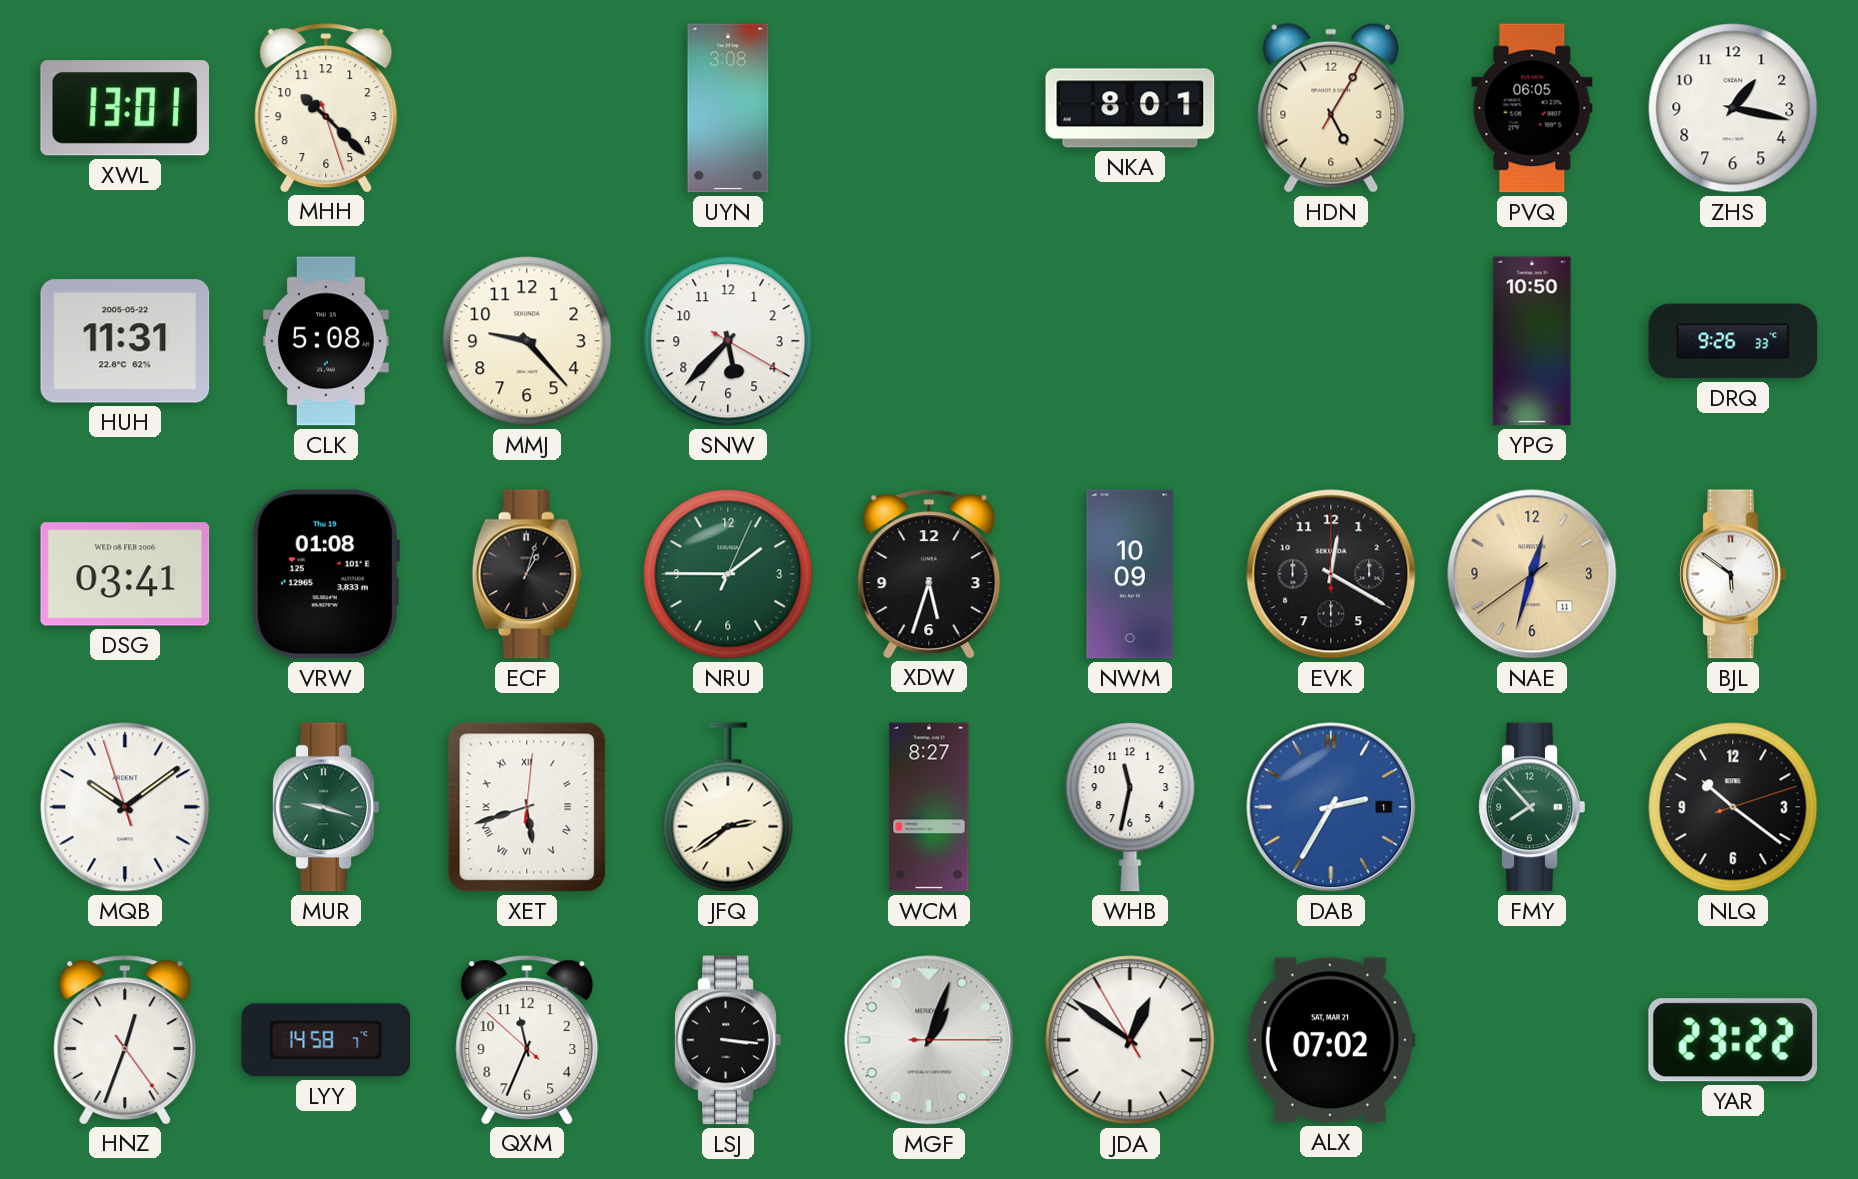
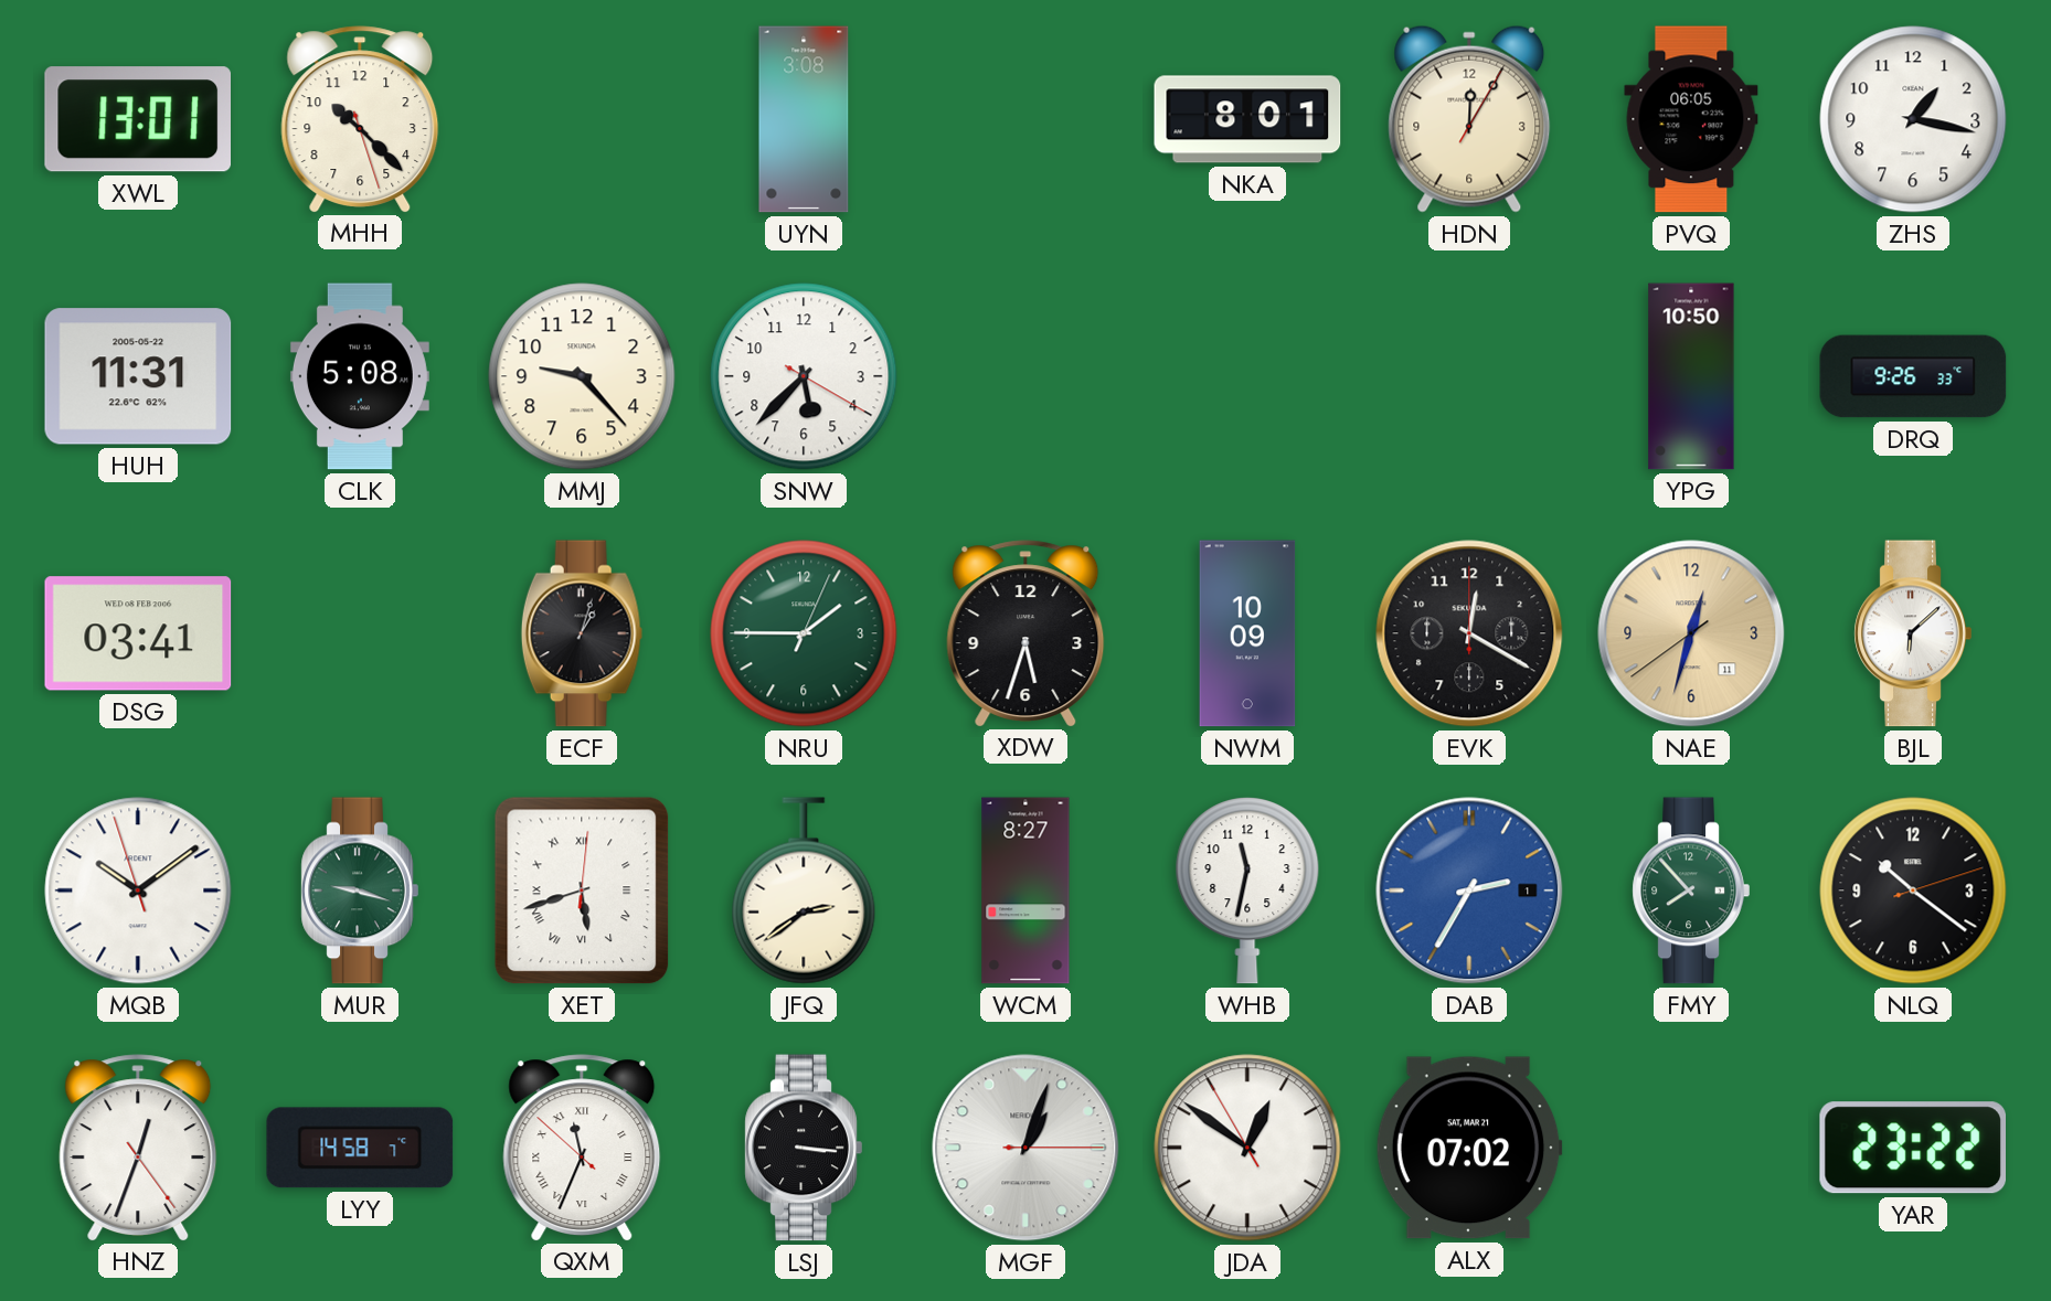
HDN: 5:05 -> 12:05
VRW: 01:08 -> none
BJL: 5:51 -> 6:08
QXM numerals: Arabic -> Roman
